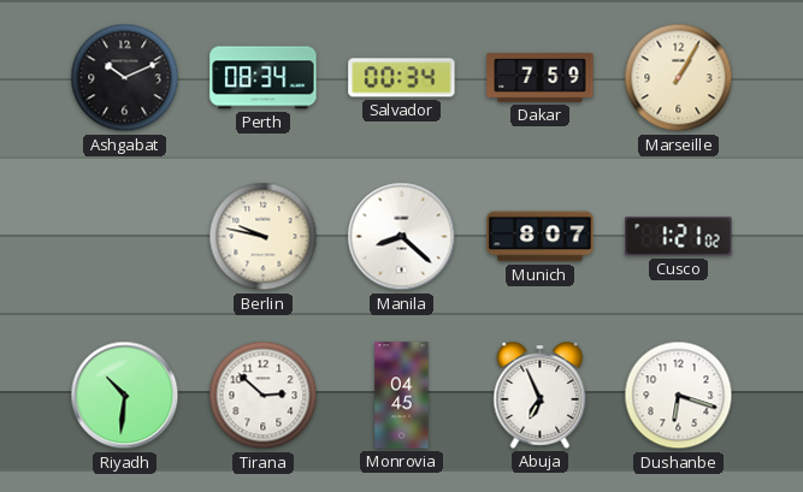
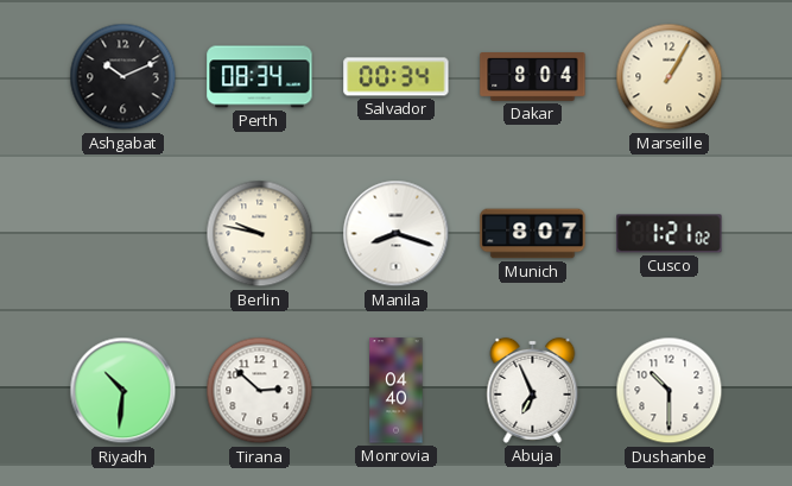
Dakar: 7:59 -> 8:04
Manila: 8:22 -> 8:18
Monrovia: 04:45 -> 04:40
Dushanbe: 6:18 -> 10:30
